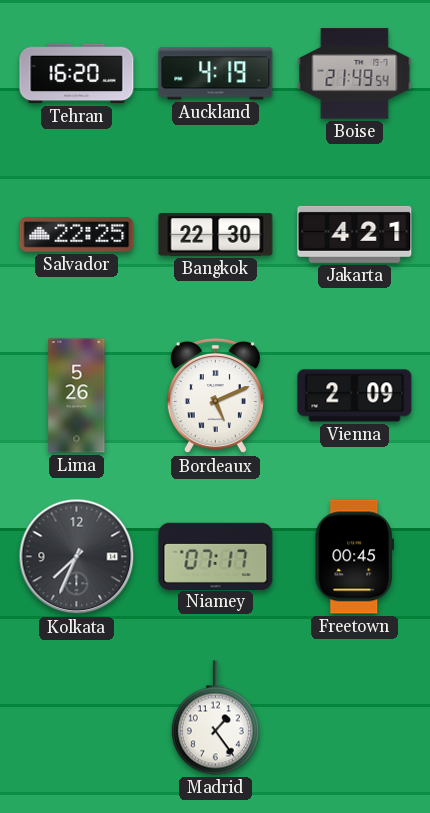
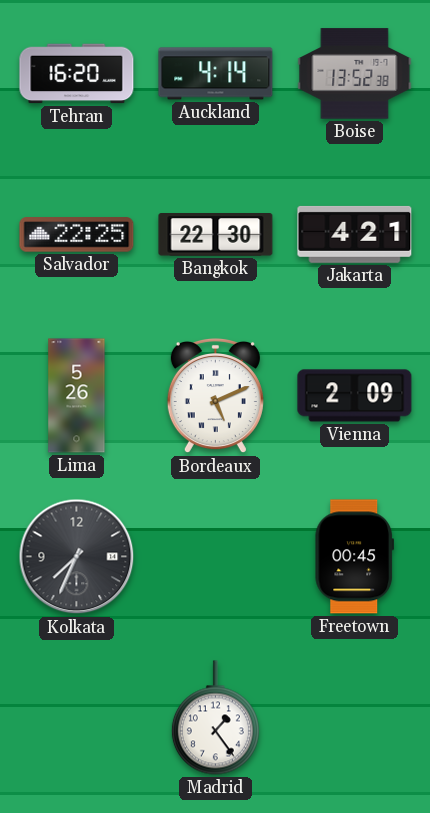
Auckland: 4:19 -> 4:14
Boise: 21:49 -> 13:52
Niamey: 07:17 -> none
